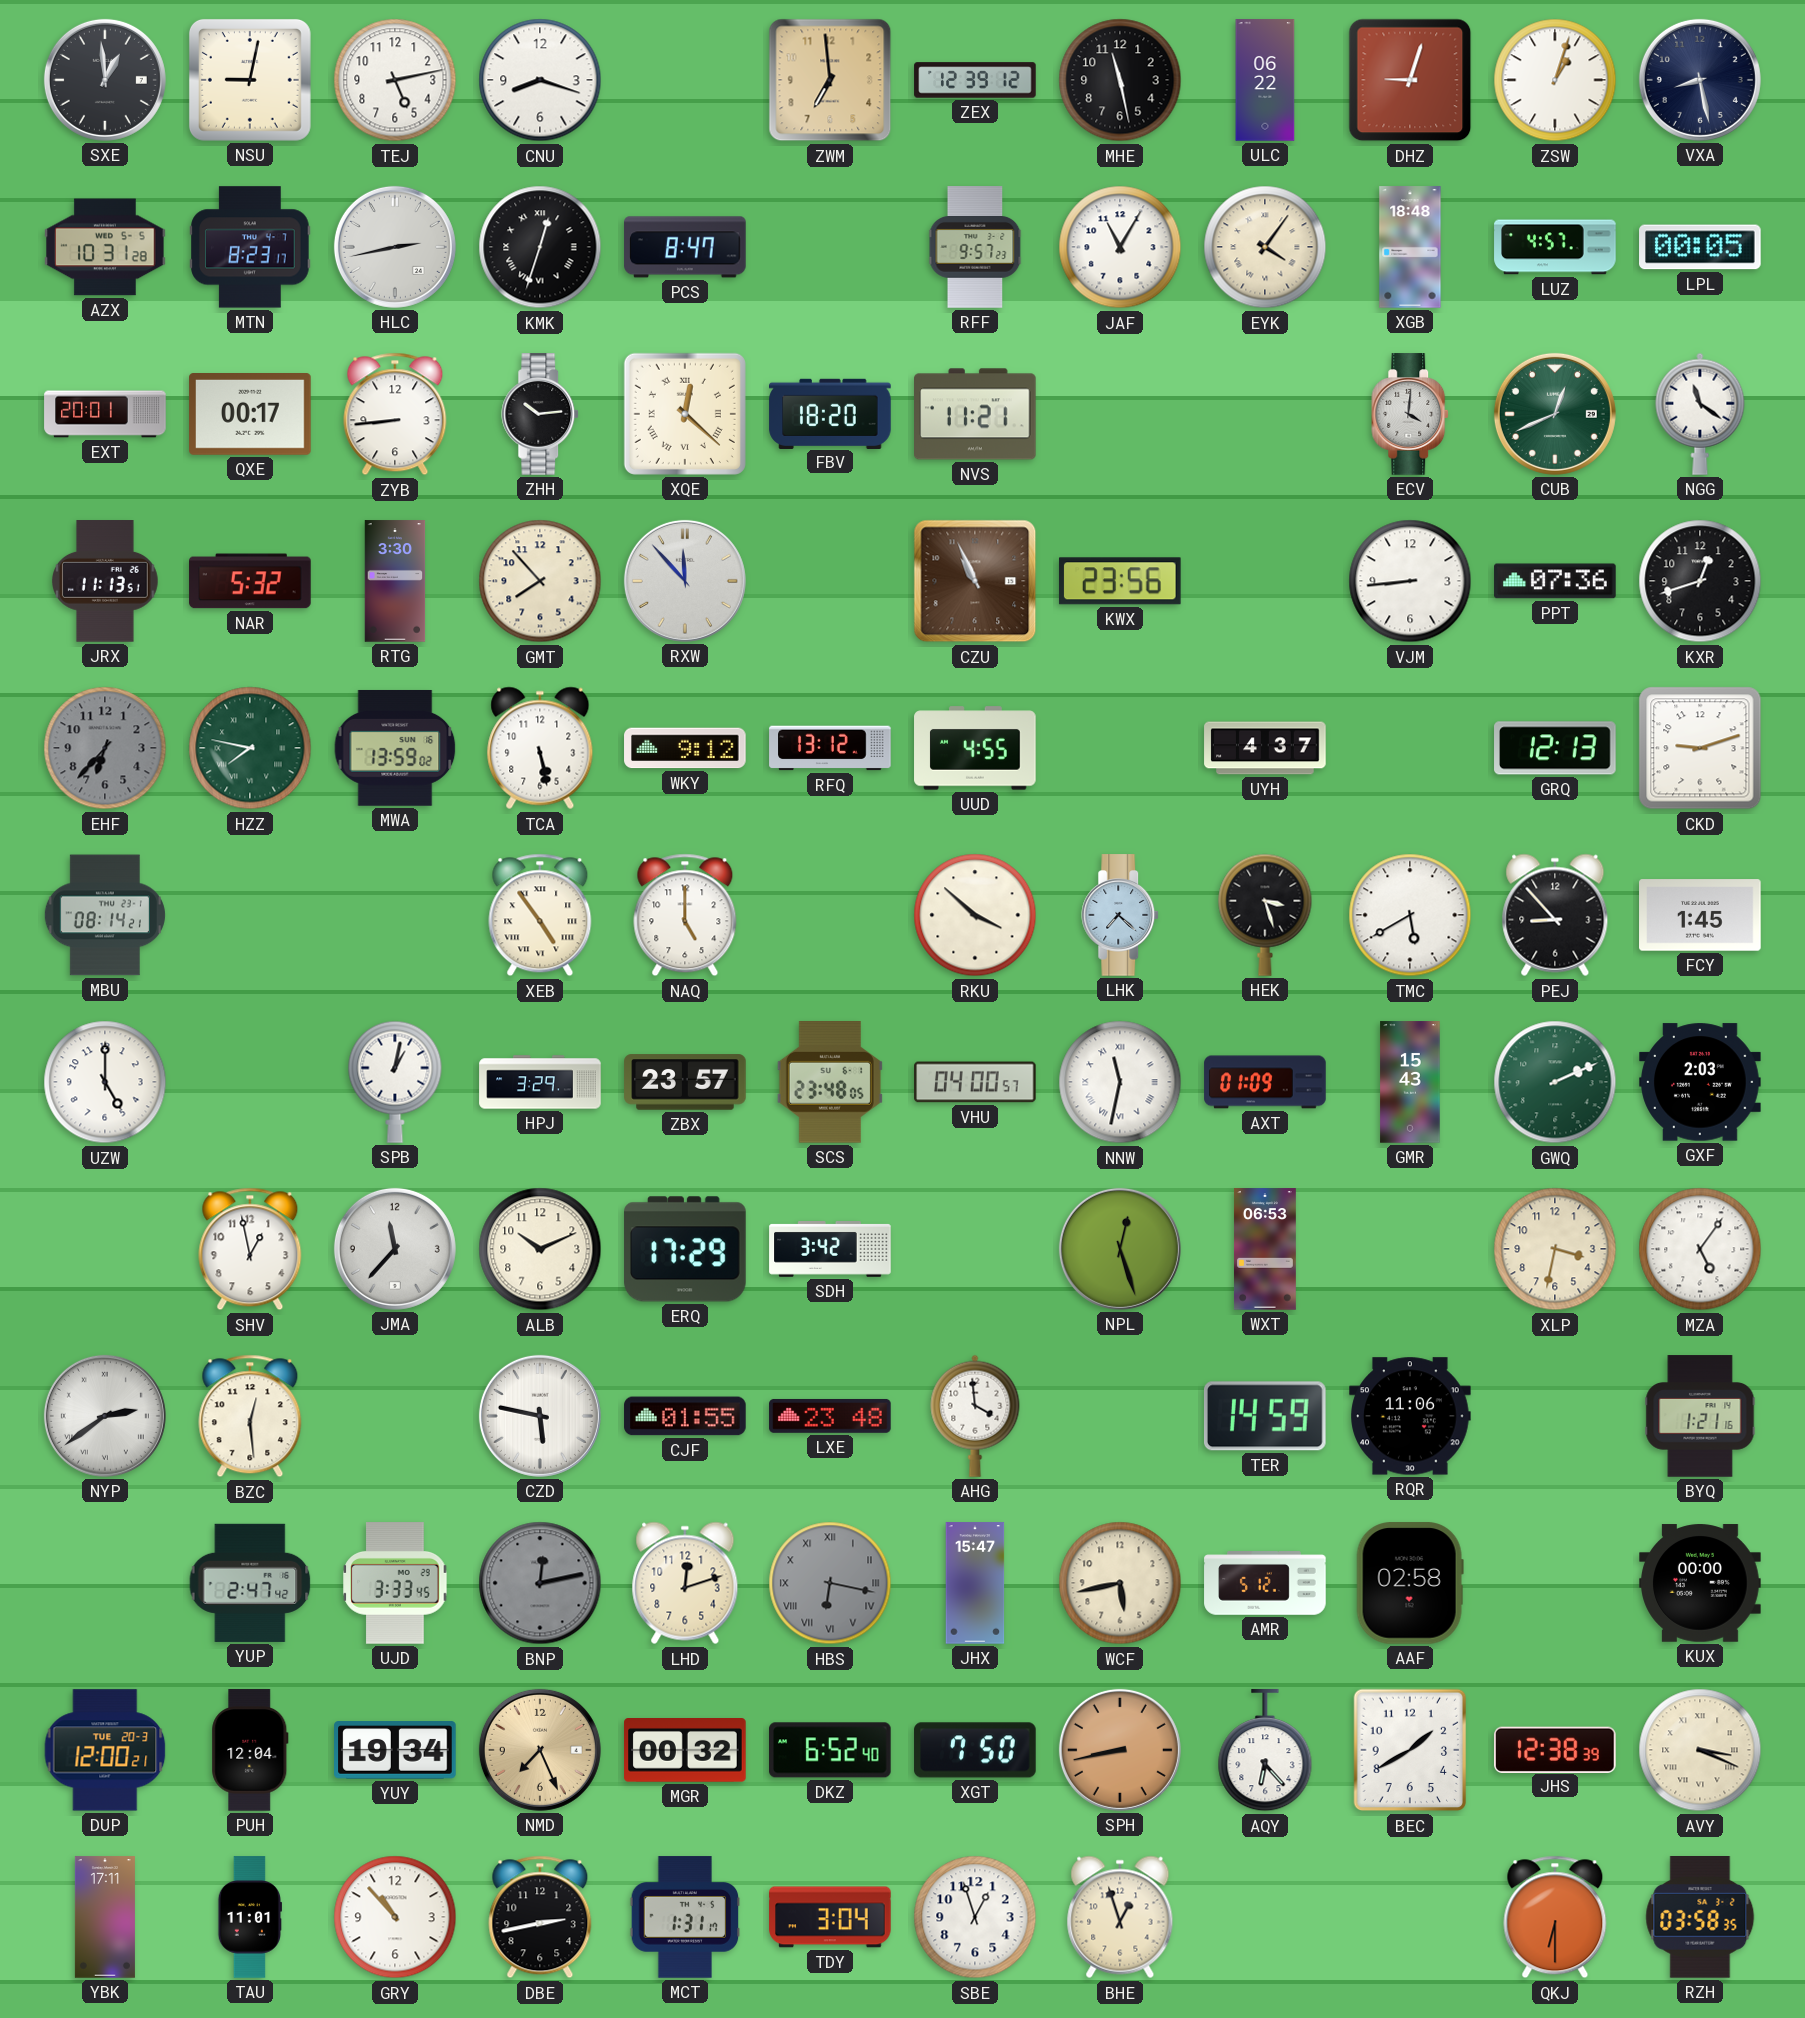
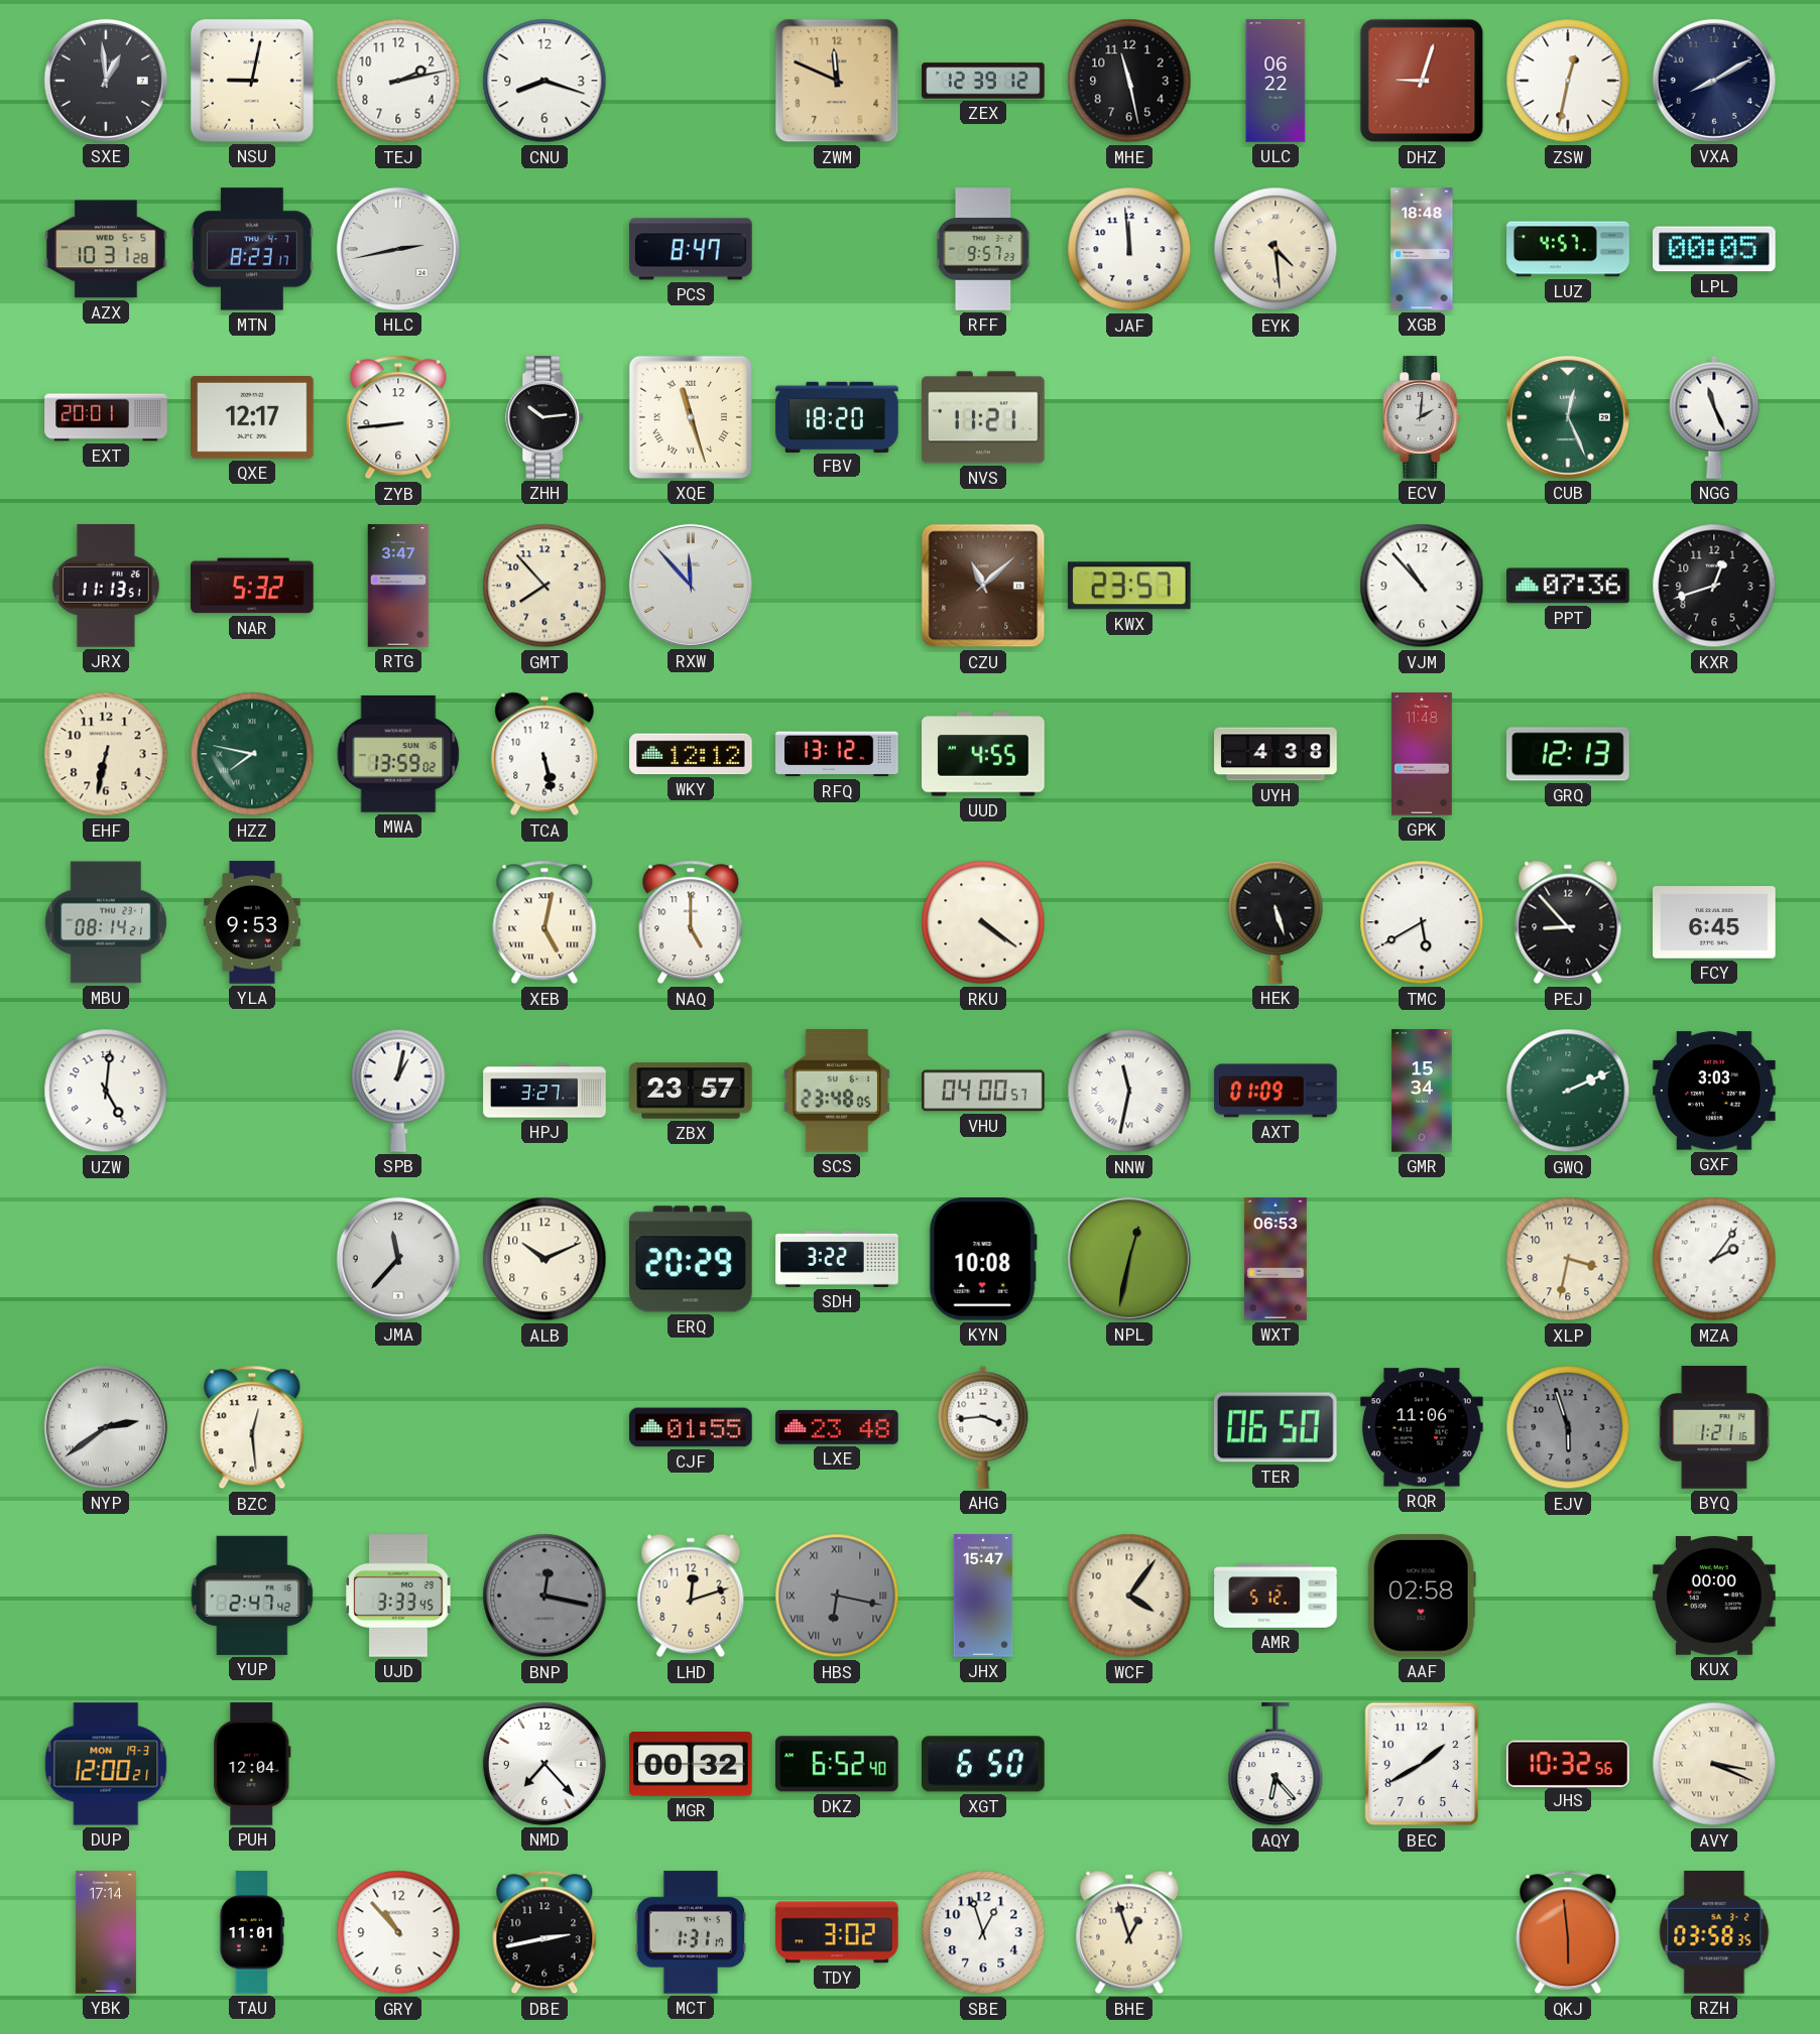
TEJ: 5:13 -> 2:13
ZWM: 6:59 -> 11:49
ZSW: 1:03 -> 12:32
VXA: 8:28 -> 8:10
KMK: 12:33 -> none
JAF: 11:05 -> 11:59
EYK: 4:06 -> 4:29
QXE: 00:17 -> 12:17
XQE: 12:22 -> 11:27
ECV: 4:01 -> 2:01
CUB: 12:41 -> 12:26
NGG: 11:21 -> 11:26
RTG: 3:30 -> 3:47
CZU: 10:56 -> 11:08
KWX: 23:56 -> 23:57
VJM: 8:44 -> 10:53
EHF: 6:37 -> 6:32
EHF dial: grey -> cream
WKY: 9:12 -> 12:12
UYH: 4:37 -> 4:38
GPK: none -> 11:48
CKD: 9:12 -> none
YLA: none -> 9:53
XEB: 4:54 -> 5:02
RKU: 3:52 -> 4:21
LHK: 7:22 -> none
HEK: 3:27 -> 5:27
FCY: 1:45 -> 6:45
UZW: 5:00 -> 5:01
HPJ: 3:29 -> 3:27
GMR: 15:43 -> 15:34
GXF: 2:03 -> 3:03
SHV: 12:58 -> none
ERQ: 17:29 -> 20:29
SDH: 3:42 -> 3:22
KYN: none -> 10:08
NPL: 12:27 -> 12:32
MZA: 5:06 -> 2:06
CZD: 5:47 -> none
AHG: 3:59 -> 3:44
TER: 14:59 -> 06:50
EJV: none -> 5:57
BNP: 12:13 -> 12:17
WCF: 5:43 -> 4:06
DUP date: TUE 20-3 -> MON 19-3
YUY: 19:34 -> none
NMD: 7:26 -> 7:23
NMD dial: champagne -> white
XGT: 7:50 -> 6:50
SPH: 8:43 -> none
JHS: 12:38 -> 10:32
YBK: 17:11 -> 17:14
TDY: 3:04 -> 3:02
QKJ: 6:30 -> 5:59
